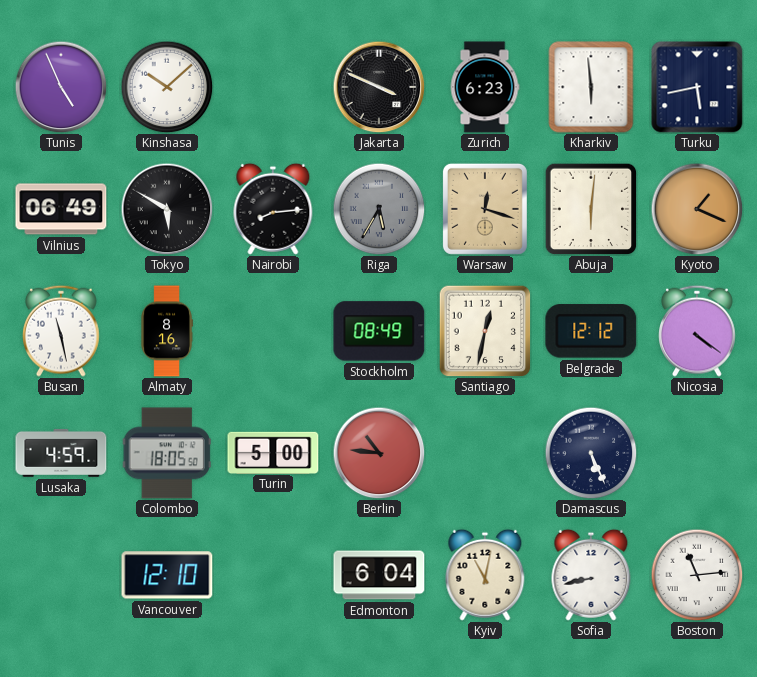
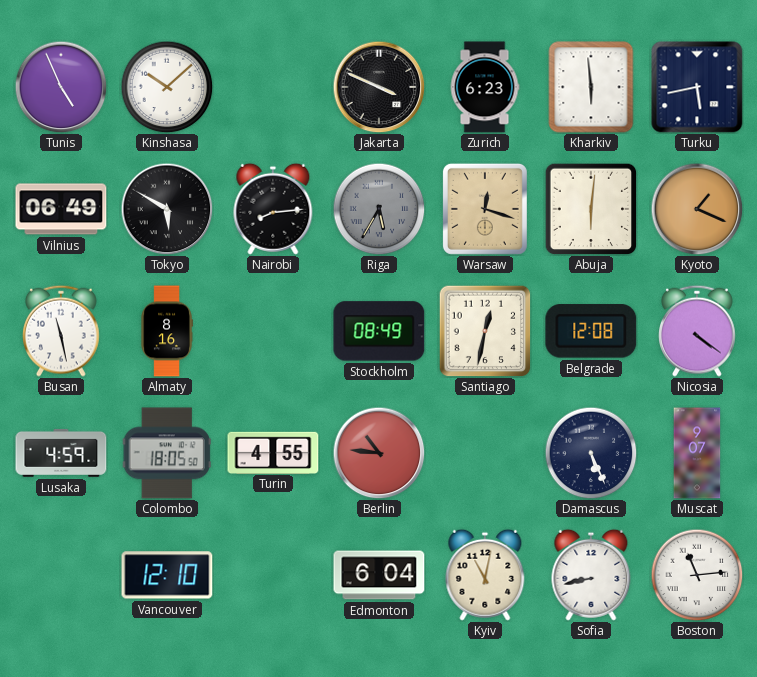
Belgrade: 12:12 -> 12:08
Turin: 5:00 -> 4:55
Muscat: none -> 9:07
